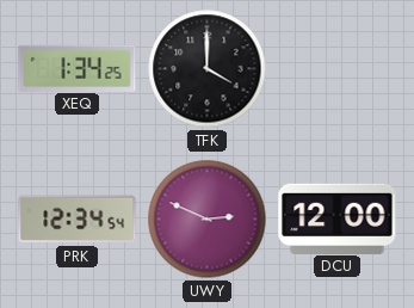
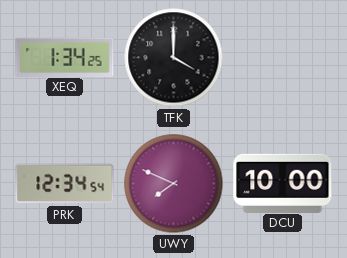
UWY: 2:49 -> 7:49
DCU: 12:00 -> 10:00
